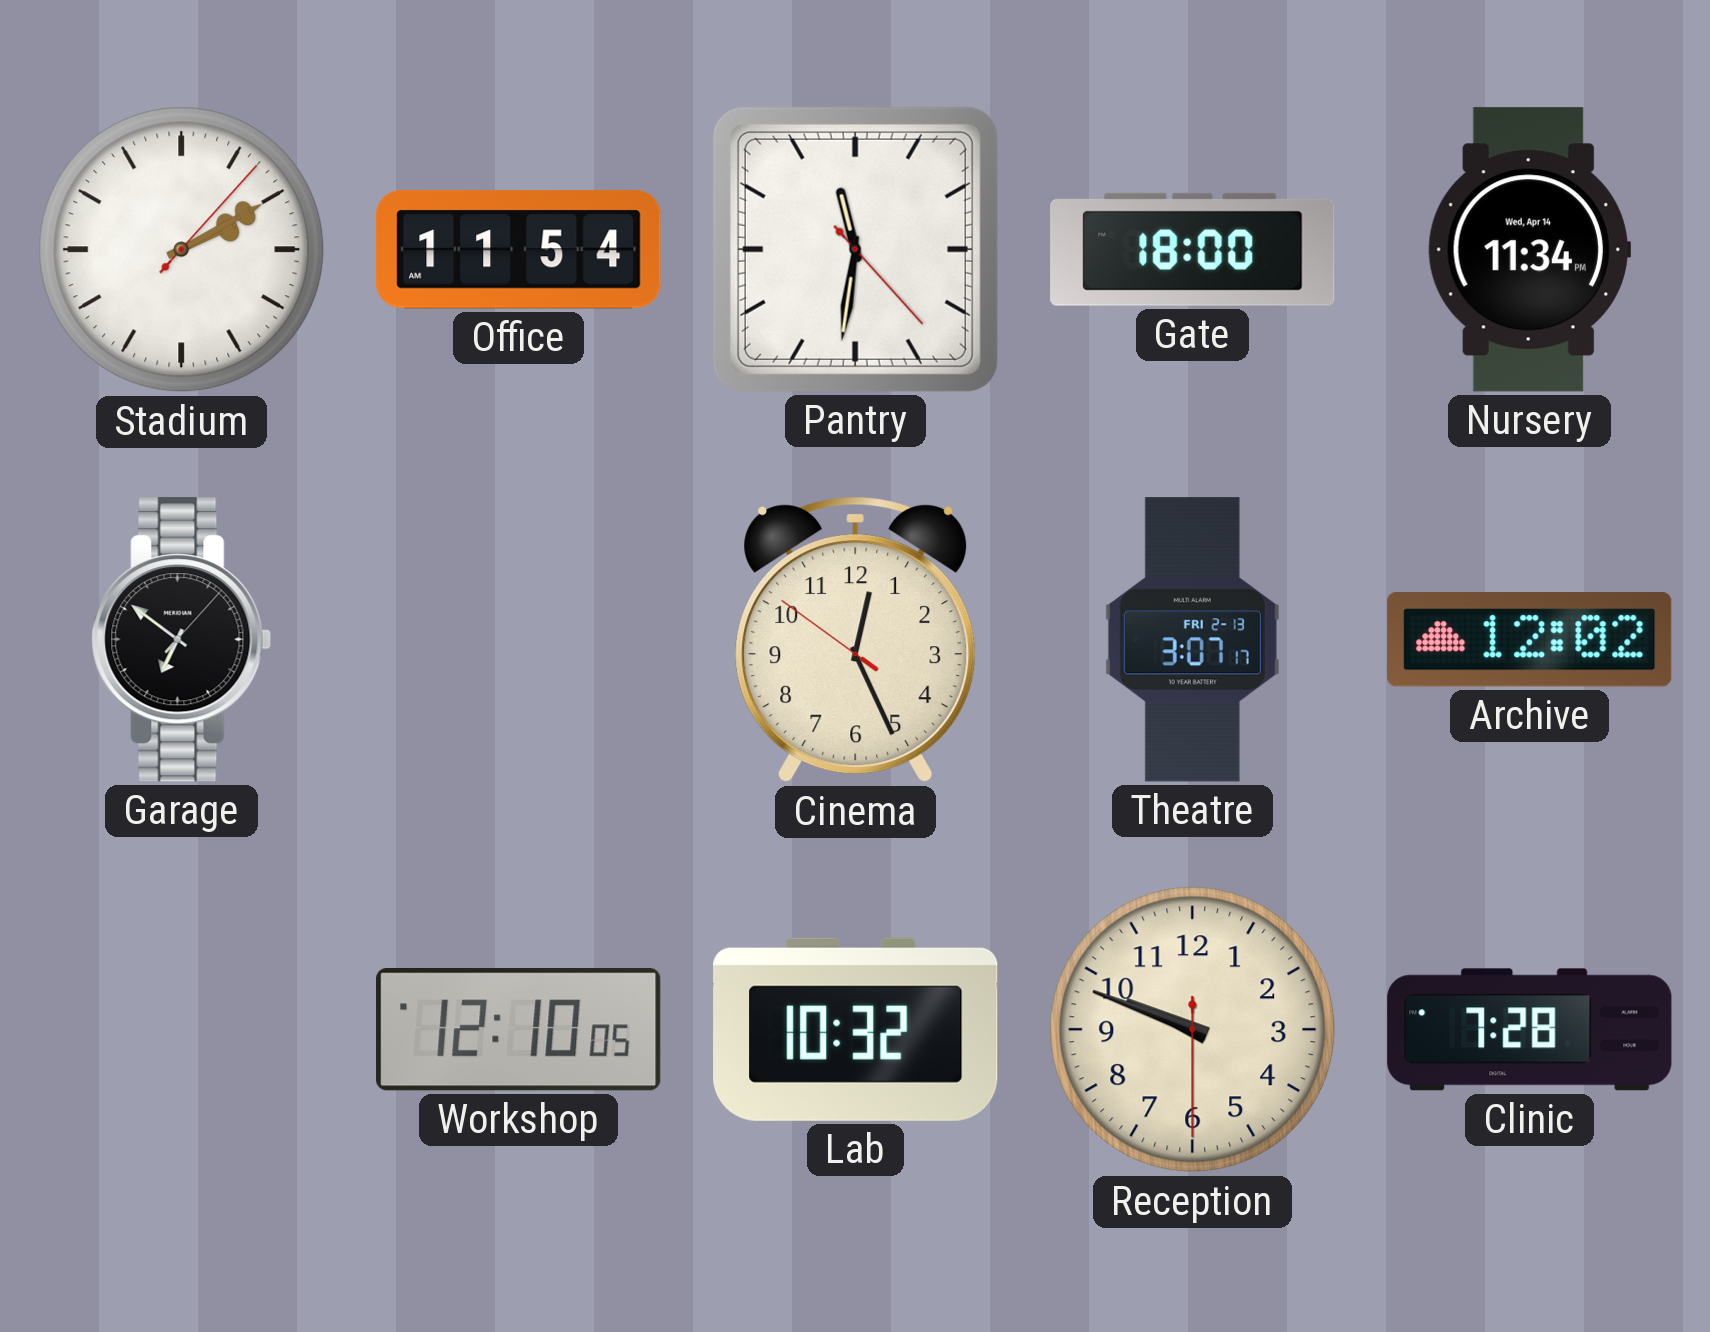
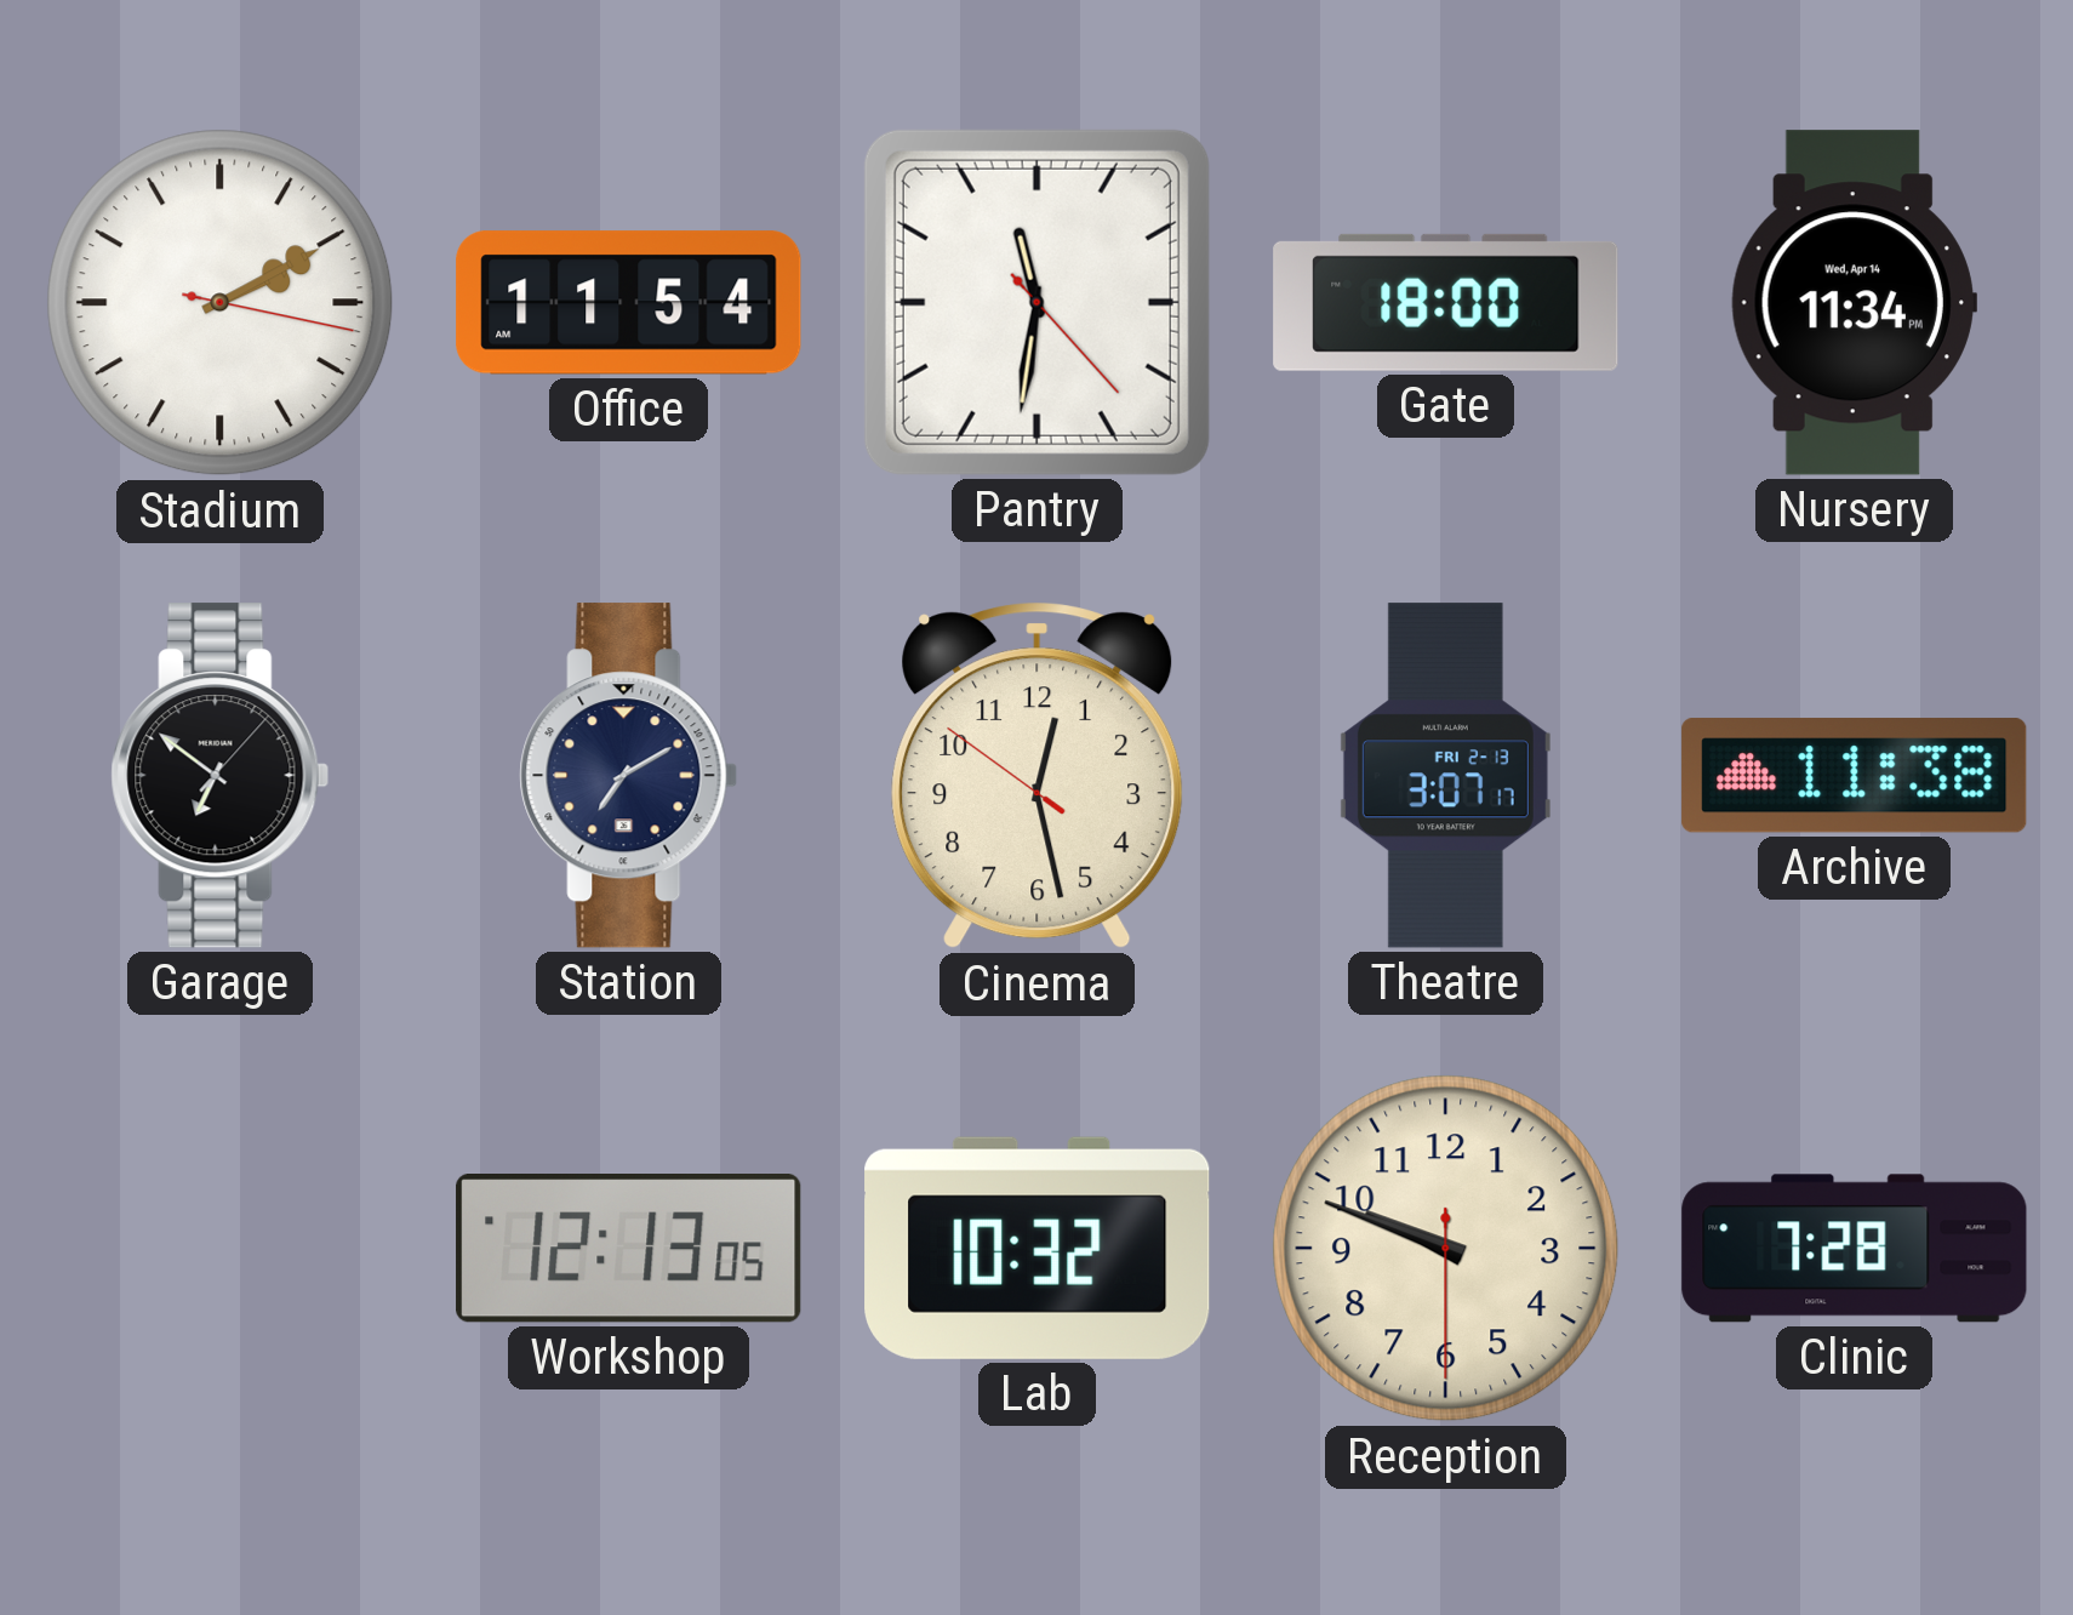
Stadium: 2:10:07 -> 2:10:17
Station: none -> 7:10
Cinema: 12:25 -> 12:27
Archive: 12:02 -> 11:38
Workshop: 12:10 -> 12:13
